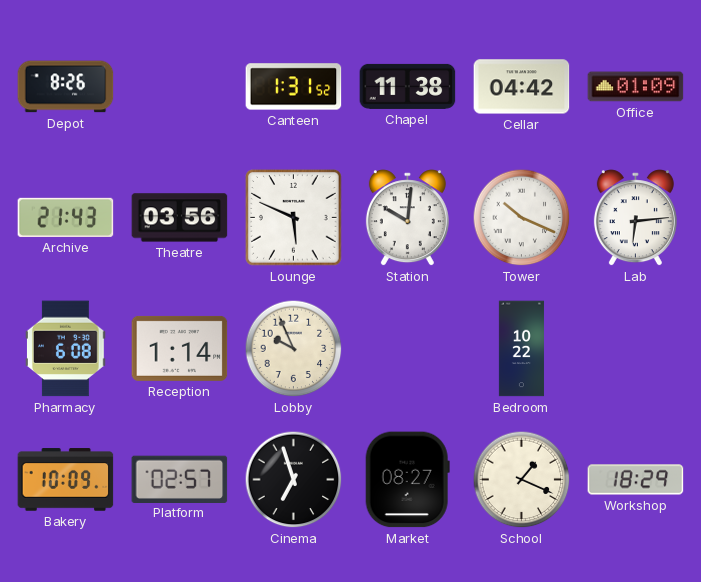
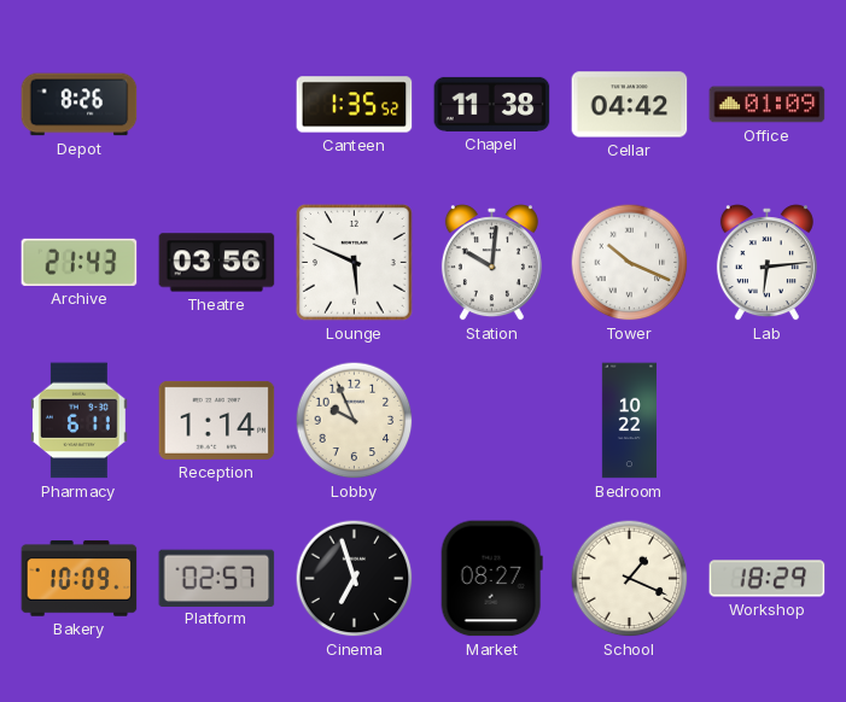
Canteen: 1:31 -> 1:35
Pharmacy: 6:08 -> 6:11
